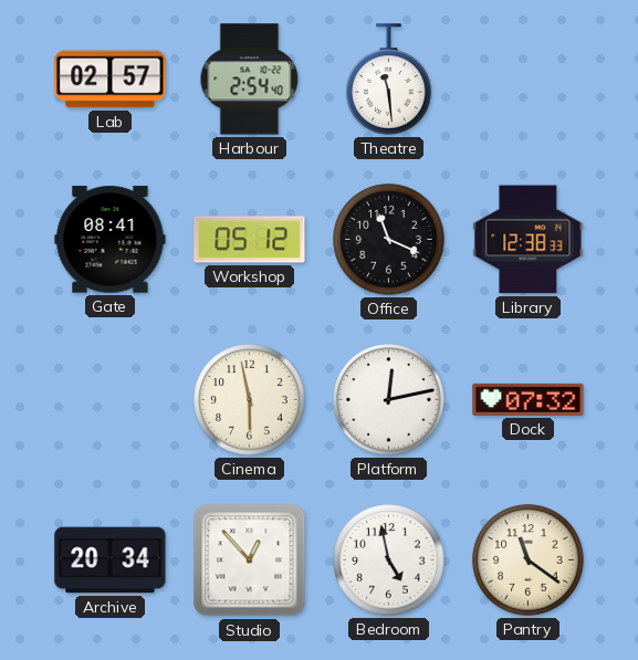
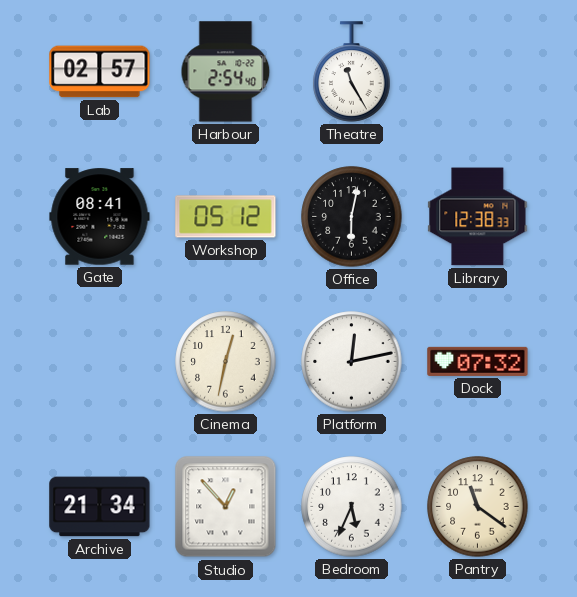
Theatre: 11:29 -> 11:25
Office: 11:19 -> 6:02
Cinema: 5:58 -> 12:32
Archive: 20:34 -> 21:34
Bedroom: 4:58 -> 5:34
